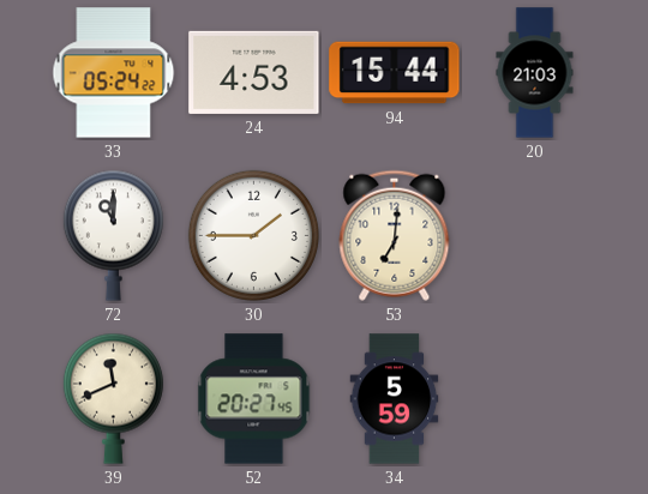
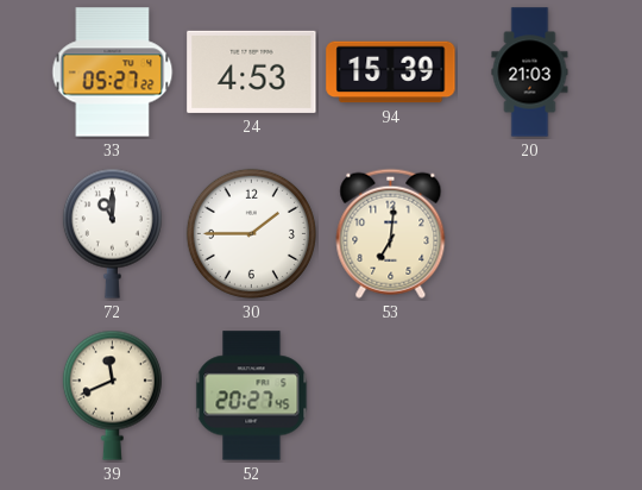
33: 05:24 -> 05:27
94: 15:44 -> 15:39
34: 5:59 -> none
